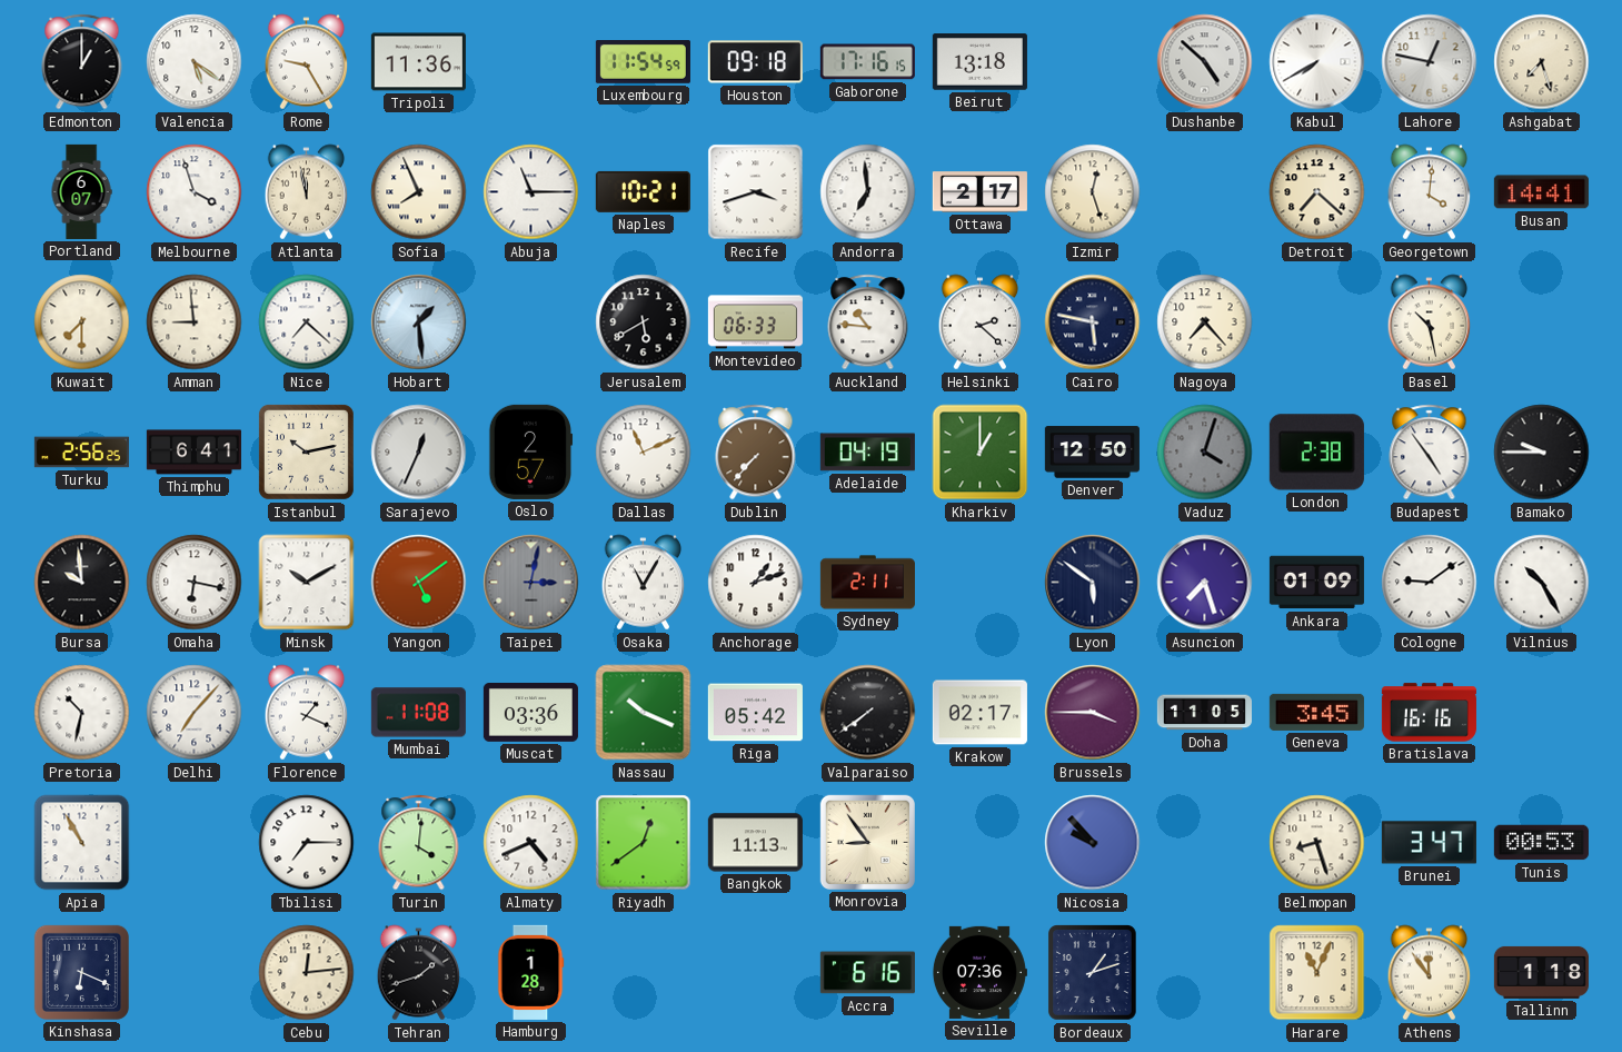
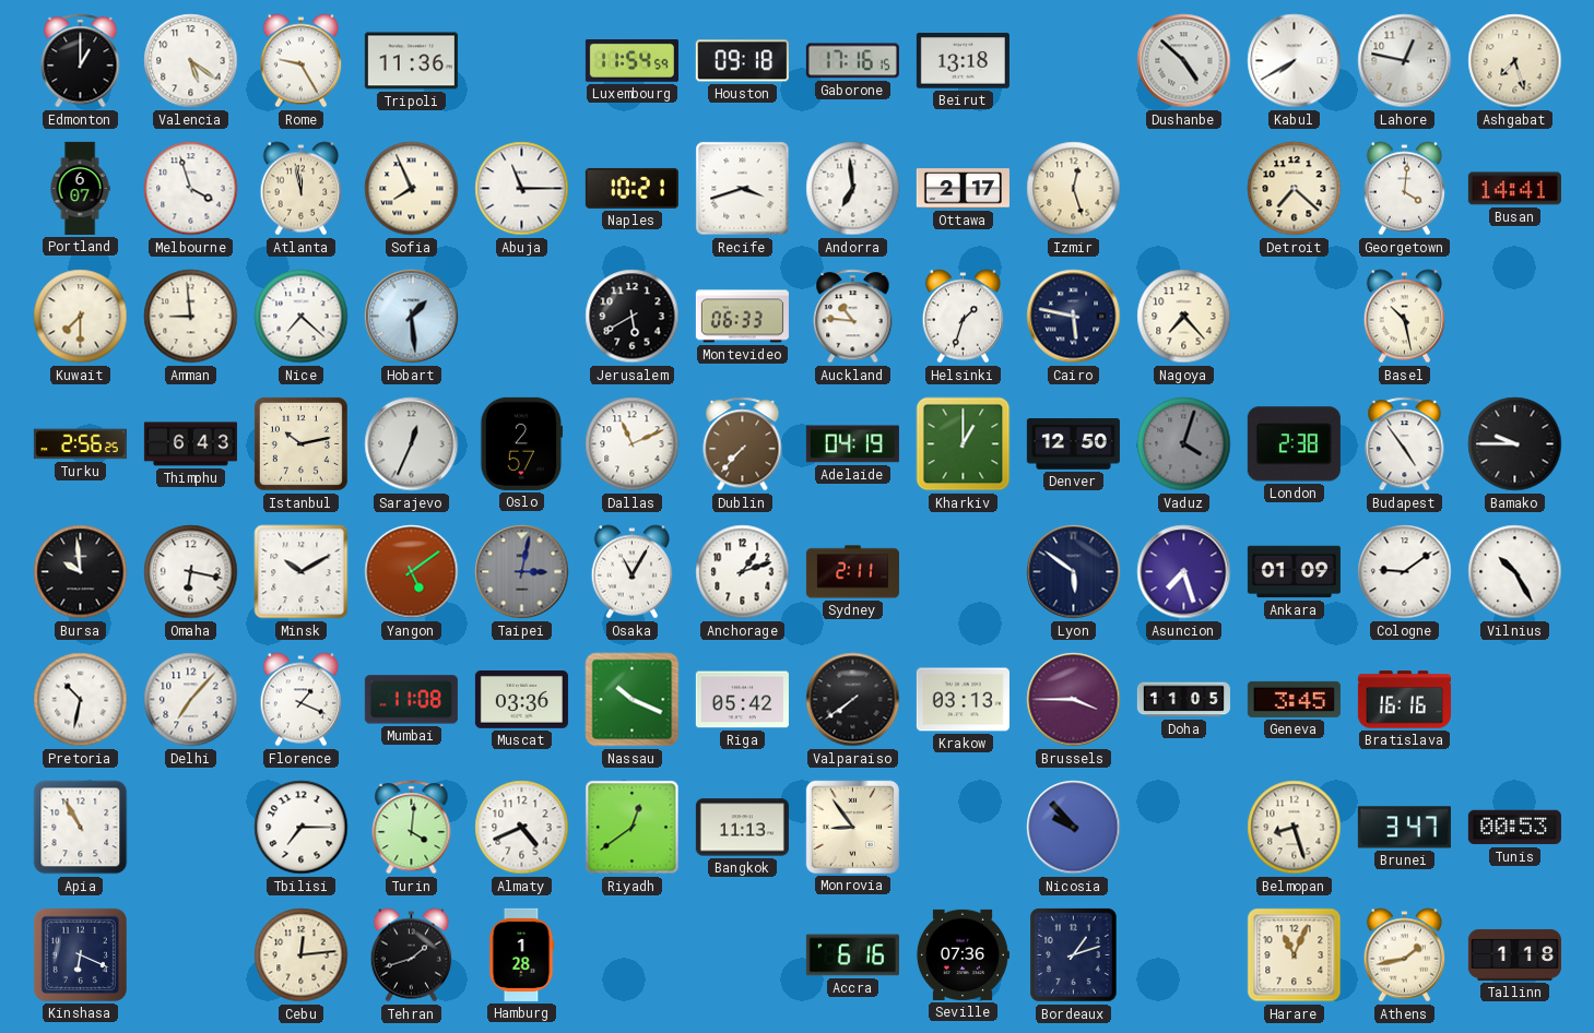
Helsinki: 2:22 -> 1:33
Thimphu: 6:41 -> 6:43
Krakow: 02:17 -> 03:13
Athens: 11:54 -> 1:43
